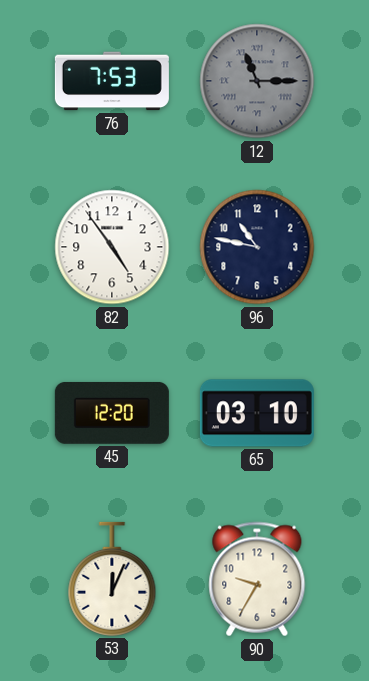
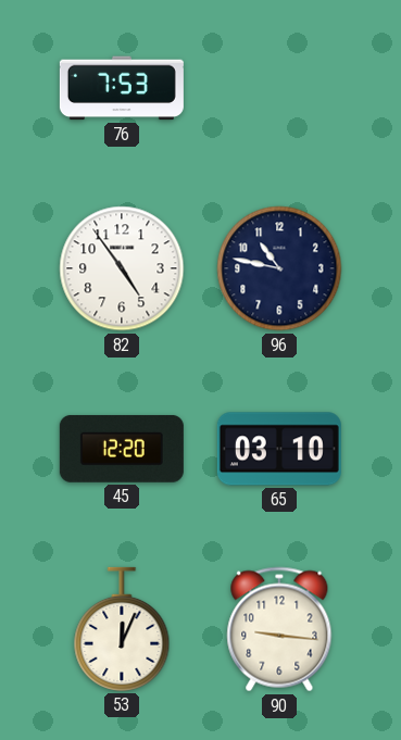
12: 11:15 -> none
90: 9:35 -> 9:16
